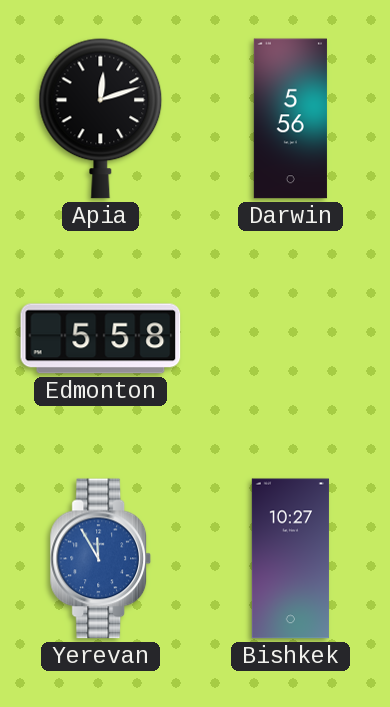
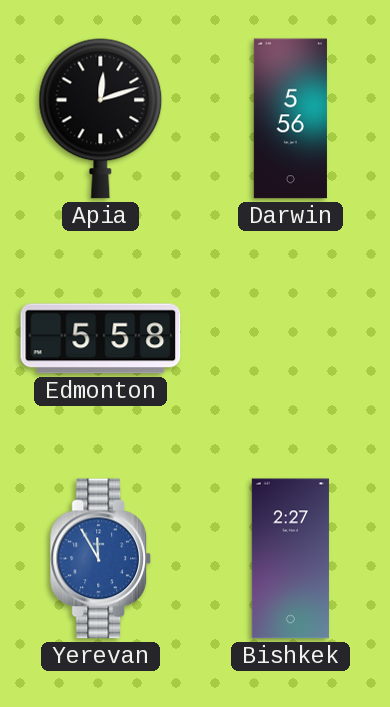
Bishkek: 10:27 -> 2:27
